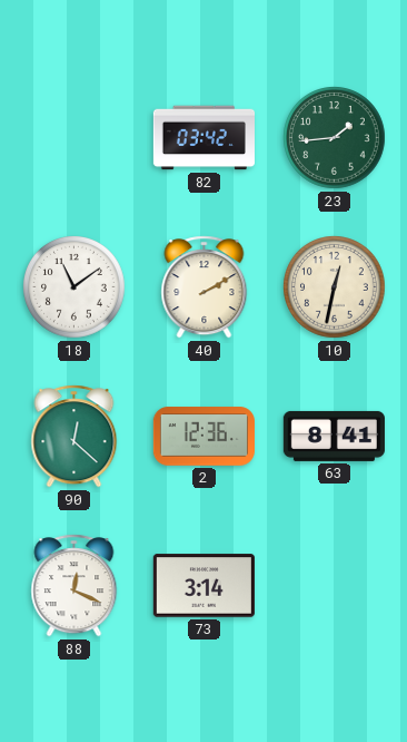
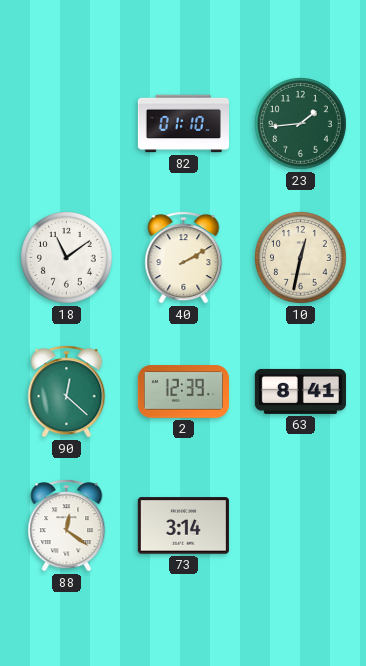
82: 03:42 -> 01:10
2: 12:36 -> 12:39
88: 12:19 -> 12:21
